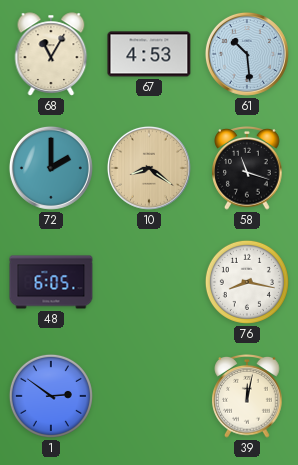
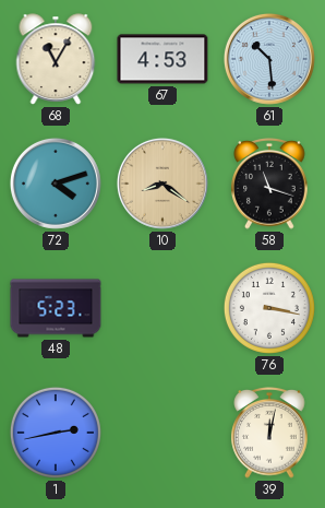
72: 2:00 -> 4:12
48: 6:05 -> 5:23
76: 8:17 -> 3:17
1: 2:51 -> 2:43
